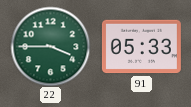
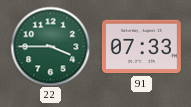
91: 05:33 -> 07:33
